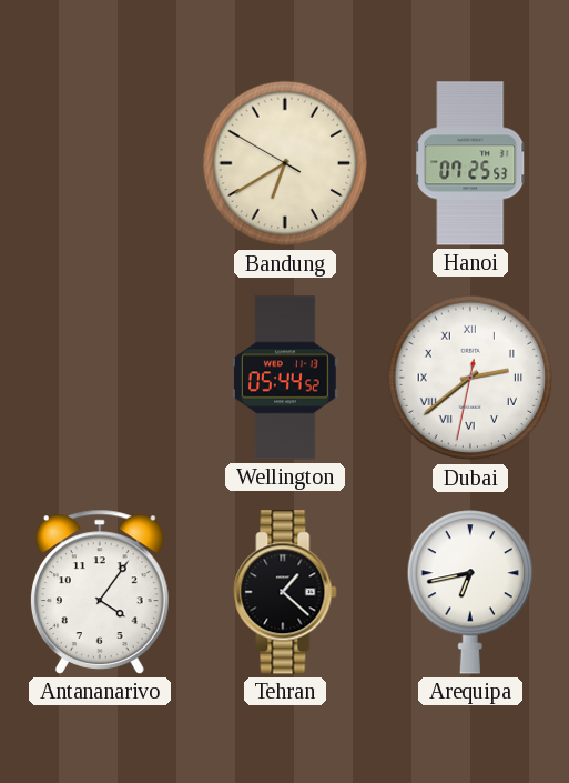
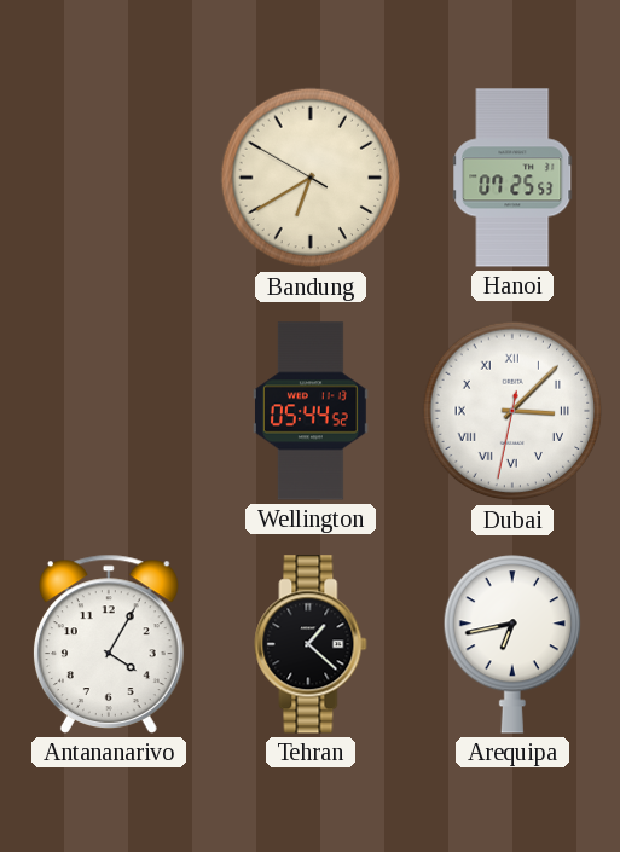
Dubai: 2:38 -> 3:07
Antananarivo: 4:06 -> 4:05
